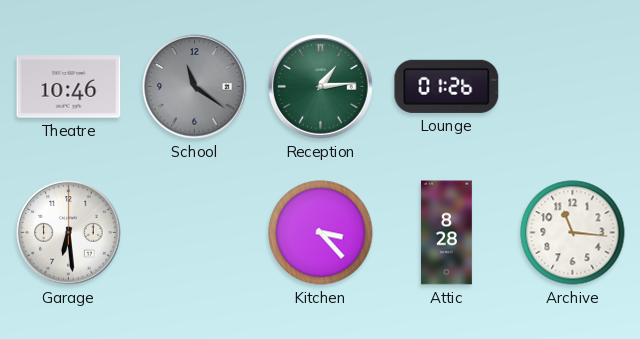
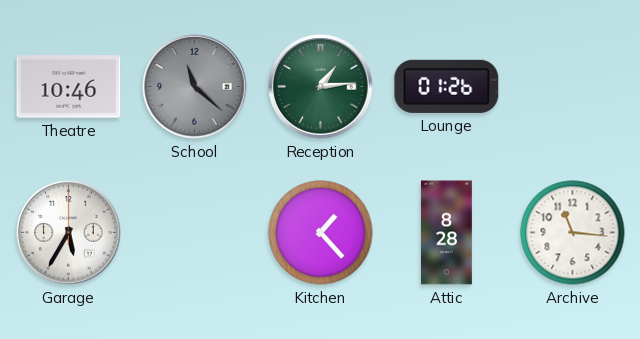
School: 11:21 -> 11:22
Garage: 6:29 -> 5:35
Kitchen: 3:23 -> 1:23
